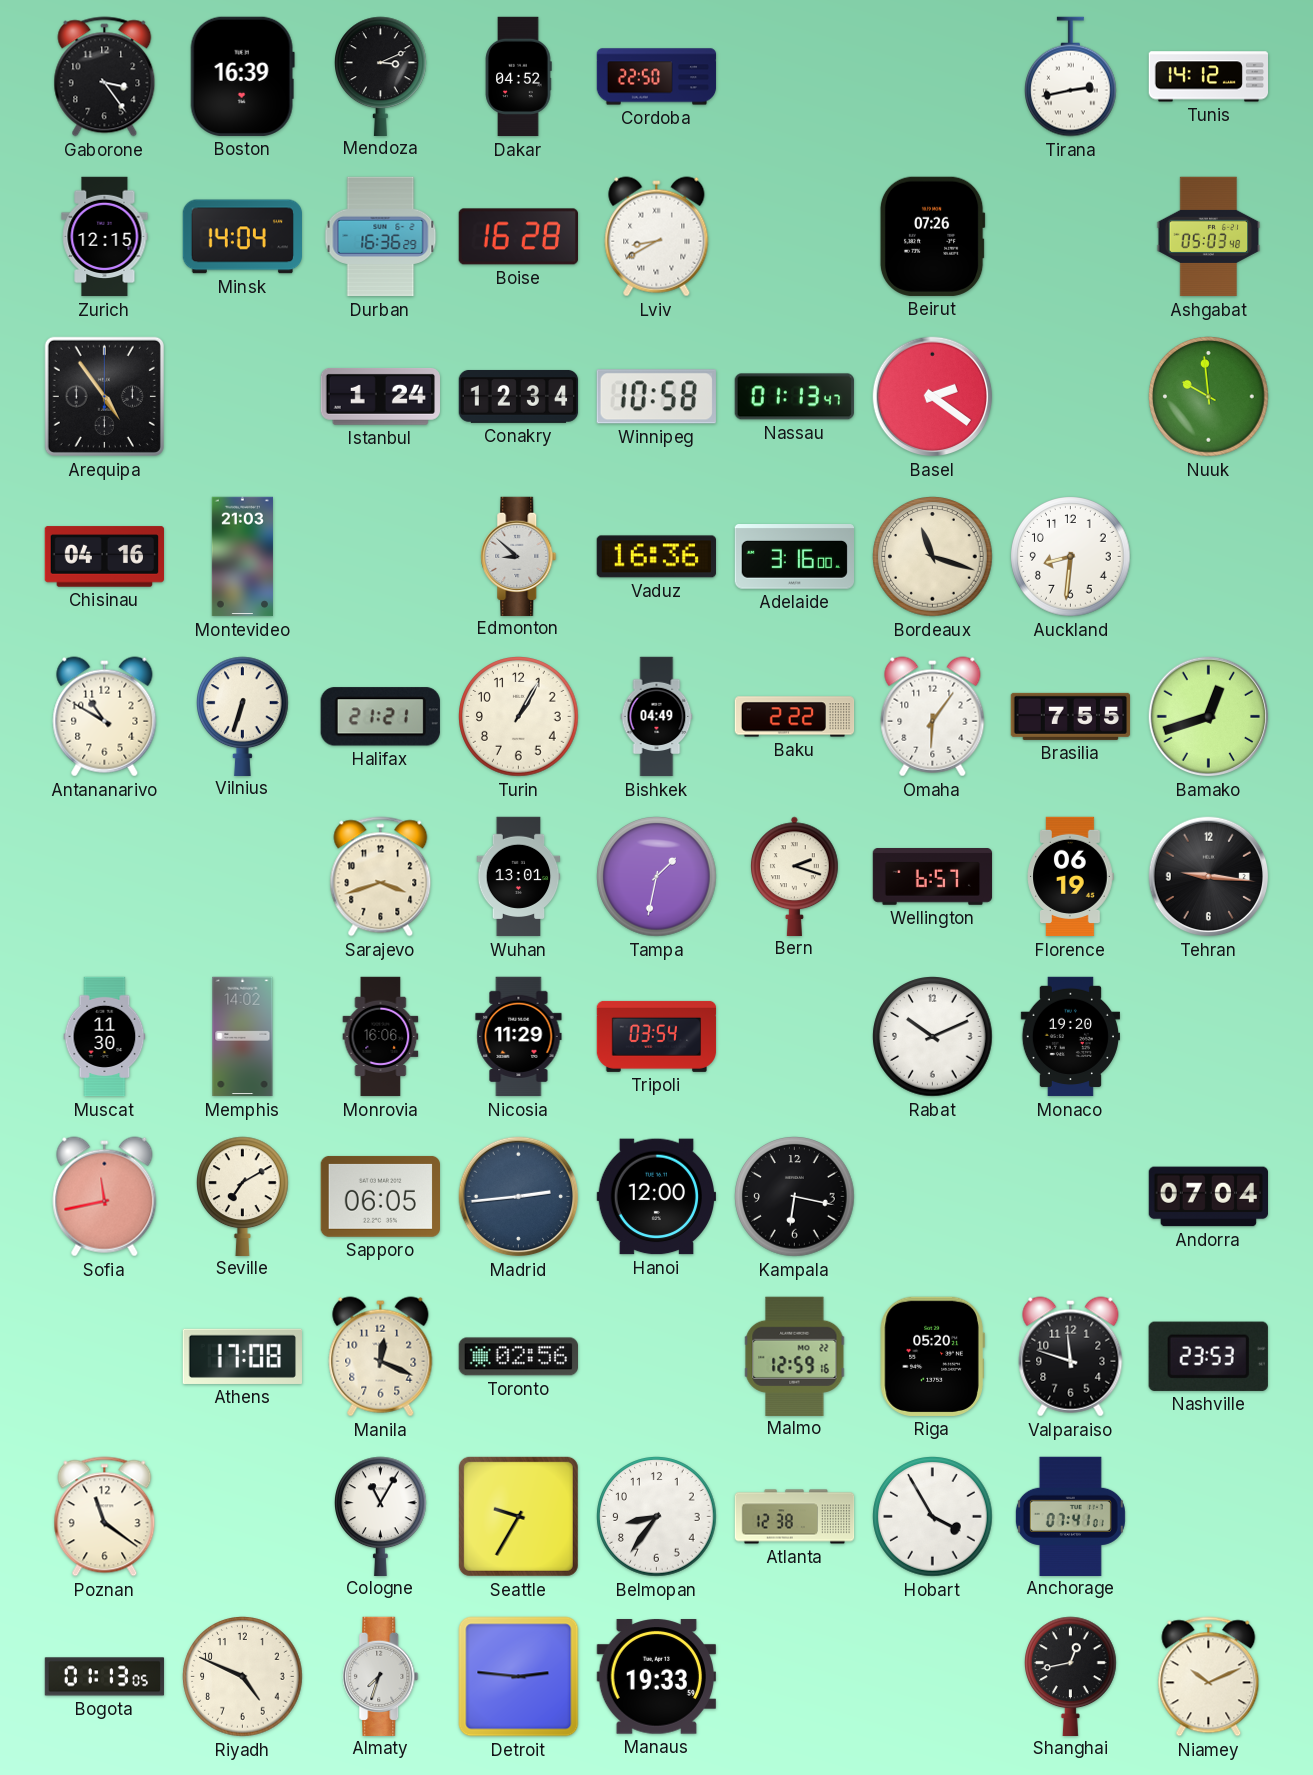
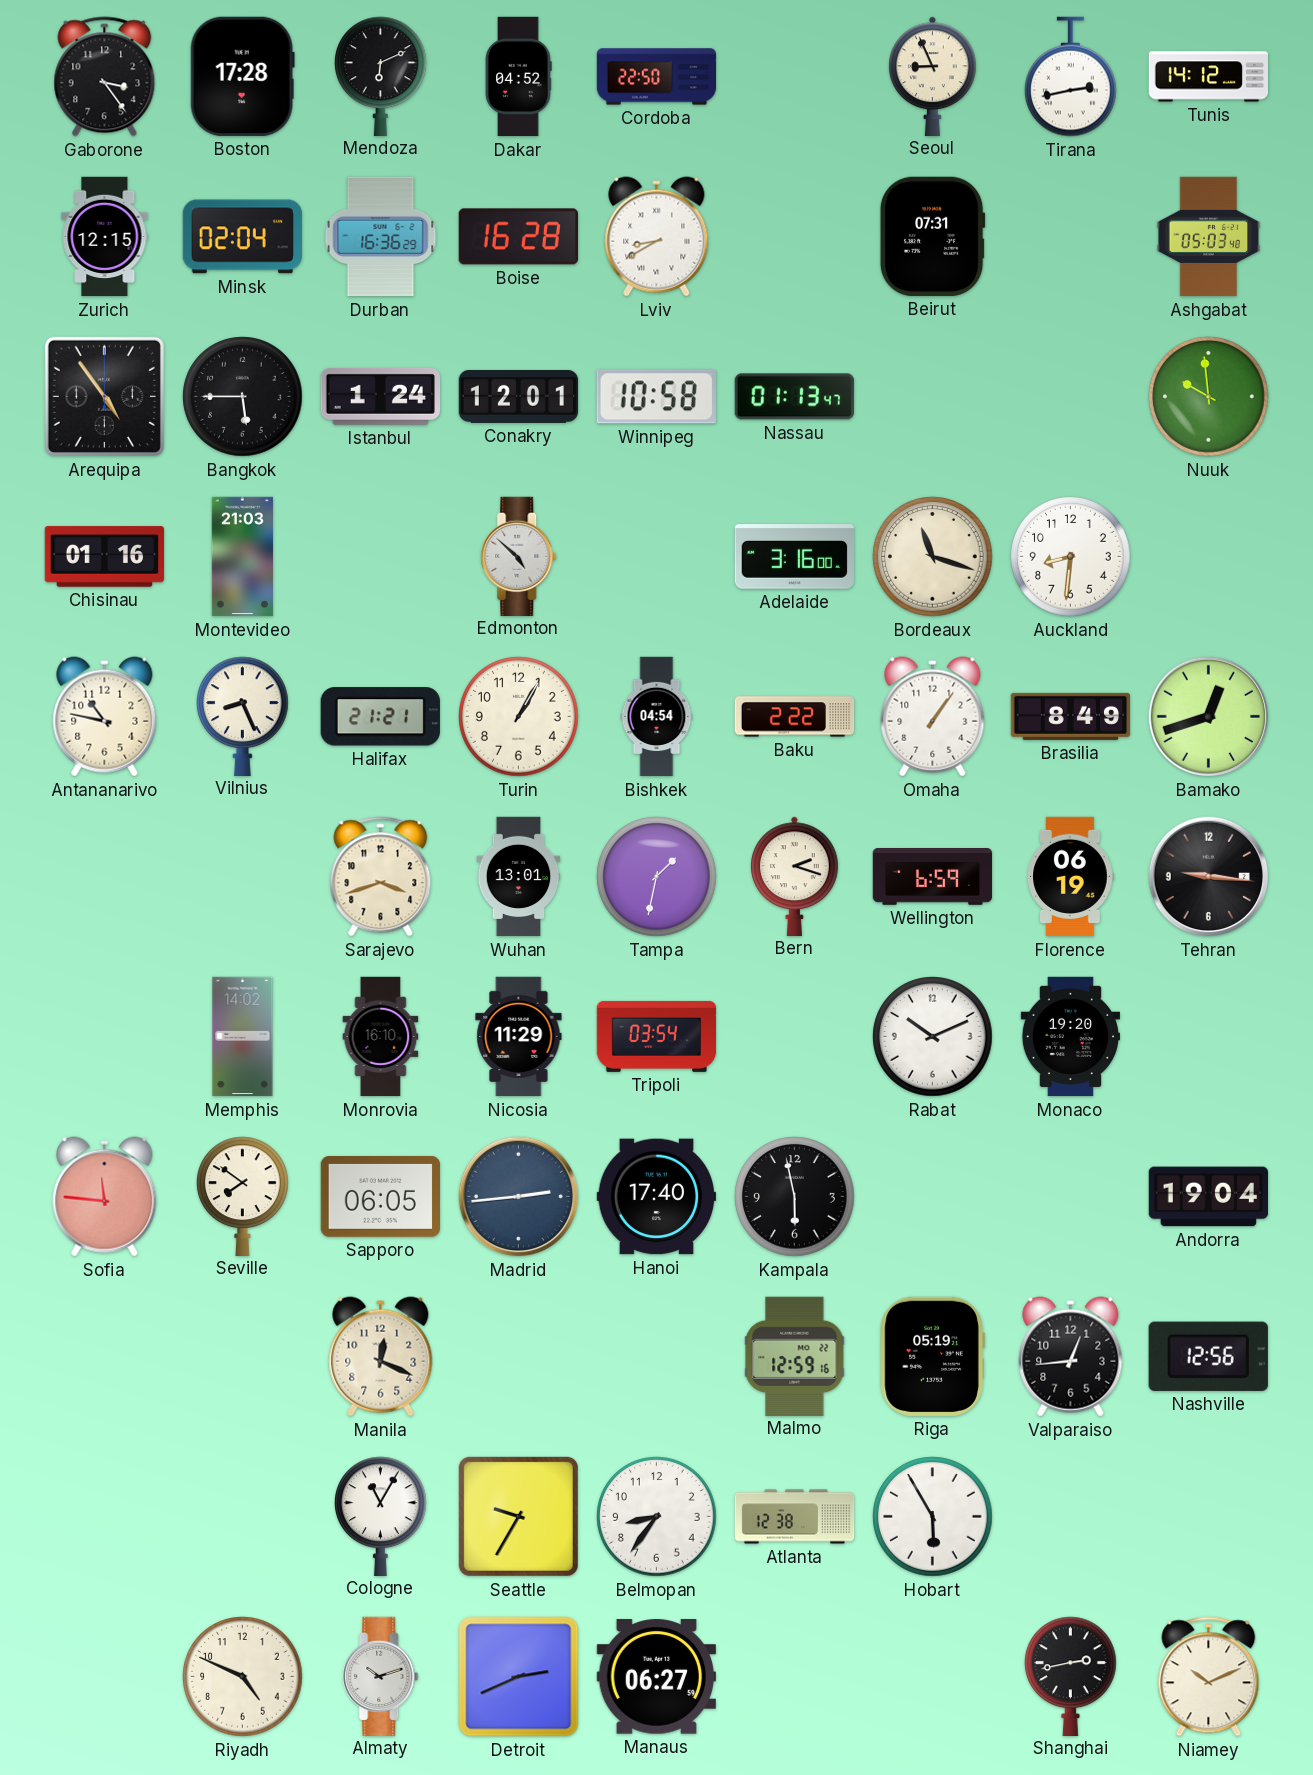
Boston: 16:39 -> 17:28
Mendoza: 3:11 -> 6:11
Seoul: none -> 8:56
Minsk: 14:04 -> 02:04
Beirut: 07:26 -> 07:31
Bangkok: none -> 5:45
Conakry: 12:34 -> 12:01
Basel: 2:21 -> none
Chisinau: 04:16 -> 01:16
Edmonton: 8:52 -> 4:52
Vaduz: 16:36 -> none
Antananarivo: 10:50 -> 10:47
Vilnius: 6:33 -> 8:26
Bishkek: 04:49 -> 04:54
Omaha: 6:06 -> 1:06
Brasilia: 7:55 -> 8:49
Wellington: 6:57 -> 6:59
Muscat: 11:30 -> none
Monrovia: 16:06 -> 16:10
Sofia: 11:43 -> 11:46
Seville: 7:10 -> 7:51
Hanoi: 12:00 -> 17:40
Kampala: 6:17 -> 5:58
Andorra: 07:04 -> 19:04
Athens: 17:08 -> none
Toronto: 02:56 -> none
Riga: 05:20 -> 05:19
Valparaiso: 11:48 -> 12:44
Nashville: 23:53 -> 12:56
Poznan: 11:21 -> none
Hobart: 3:55 -> 5:55
Anchorage: 07:41 -> none
Bogota: 01:13 -> none
Almaty: 7:33 -> 10:12
Detroit: 2:46 -> 2:41
Manaus: 19:33 -> 06:27
Shanghai: 12:43 -> 2:43
